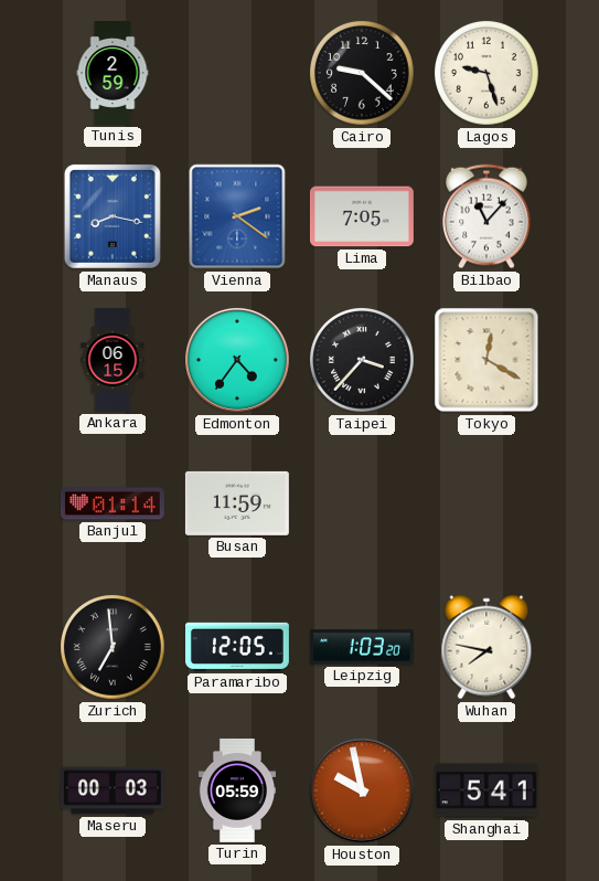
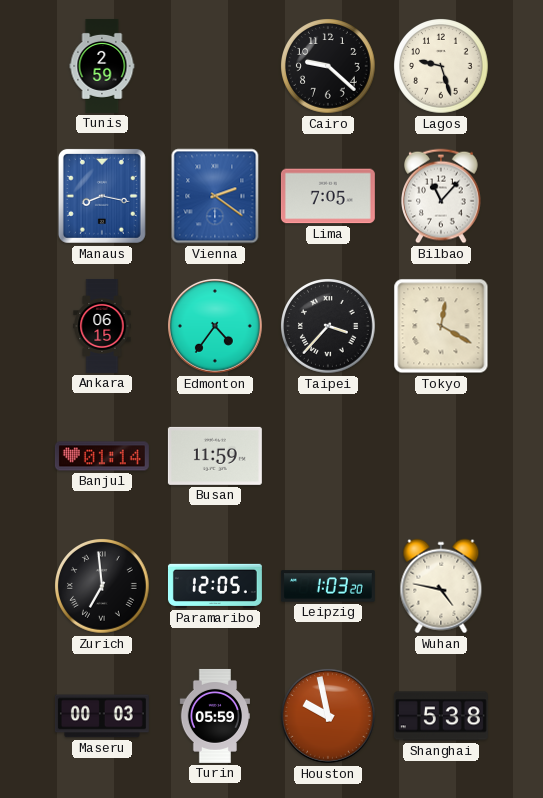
Wuhan: 7:47 -> 4:47
Shanghai: 5:41 -> 5:38
